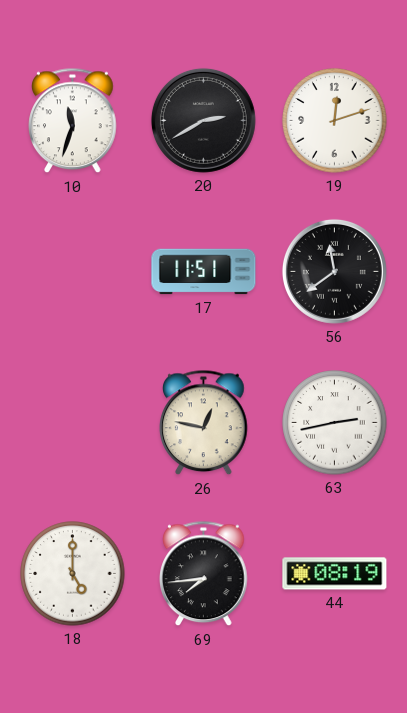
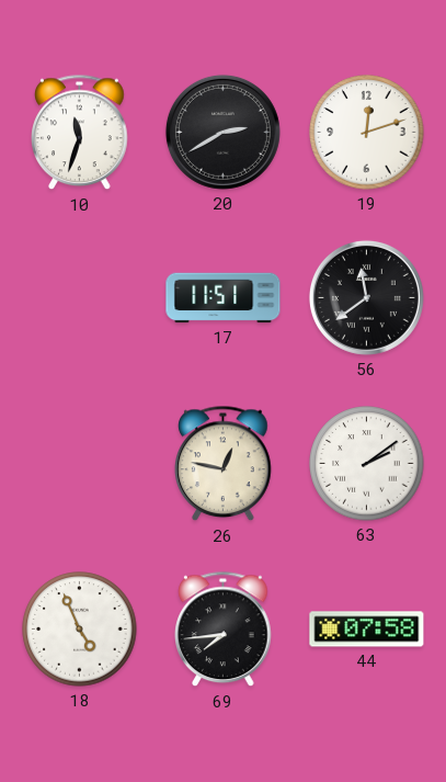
63: 2:43 -> 2:09
18: 5:00 -> 4:56
44: 08:19 -> 07:58
